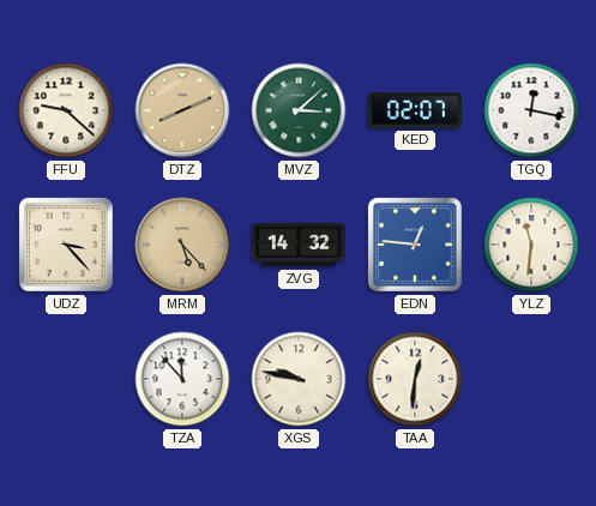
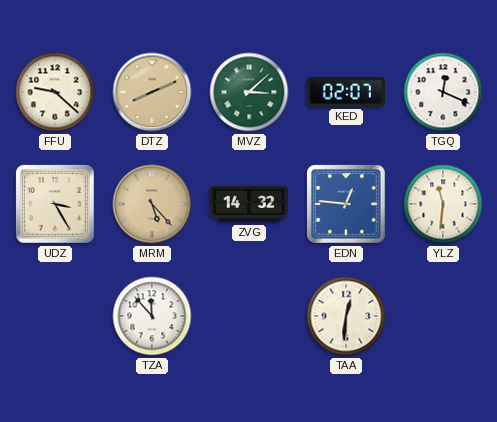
TGQ: 12:17 -> 12:19
UDZ: 3:23 -> 3:25
XGS: 9:47 -> none
